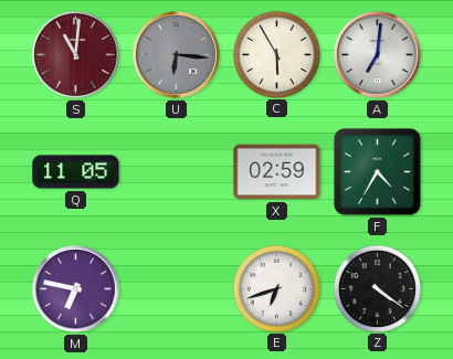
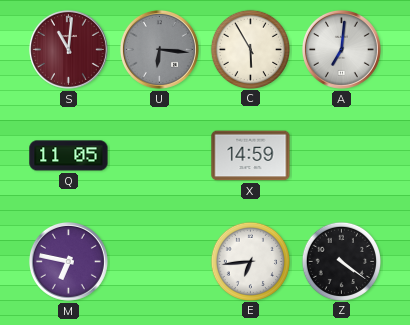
X: 02:59 -> 14:59
F: 4:35 -> none
E: 6:42 -> 6:44
